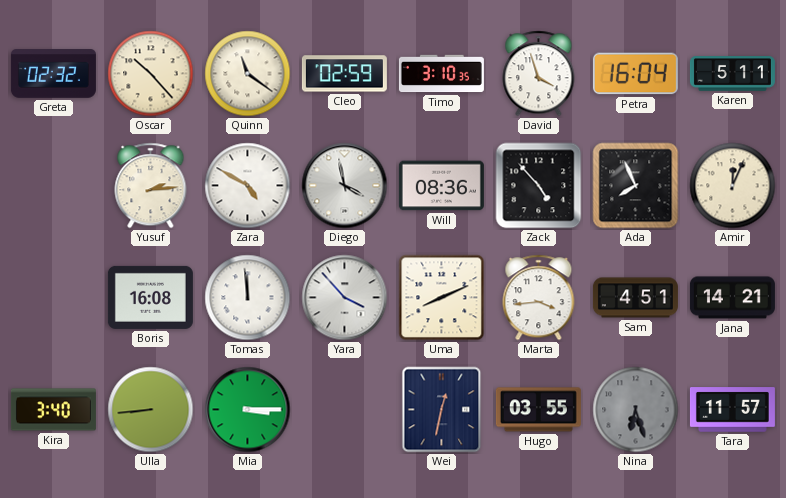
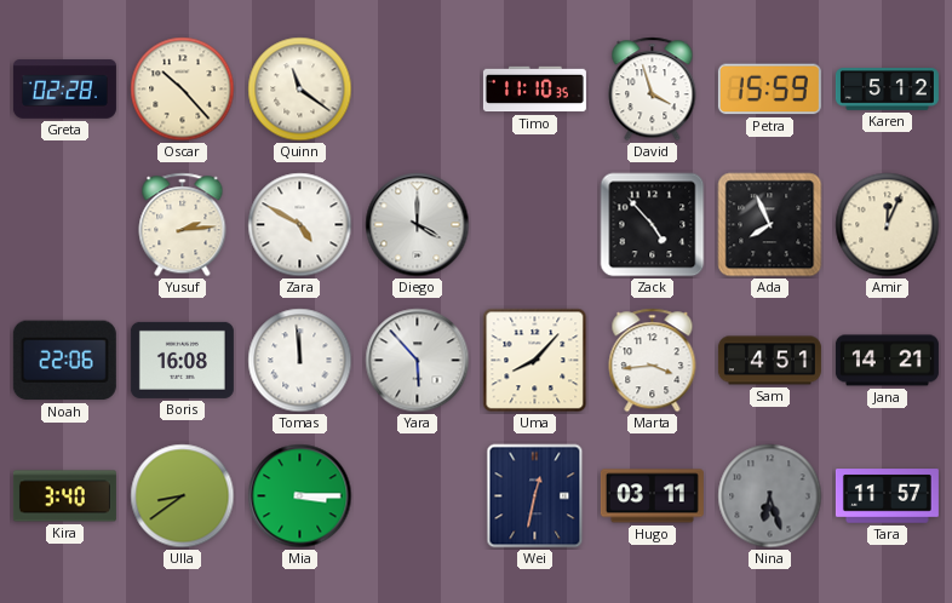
Greta: 02:32 -> 02:28
Cleo: 02:59 -> none
Timo: 3:10 -> 11:10
Petra: 16:04 -> 15:59
Karen: 5:11 -> 5:12
Diego: 3:58 -> 4:00
Will: 08:36 -> none
Noah: none -> 22:06
Yara: 3:53 -> 5:53
Uma: 8:11 -> 8:07
Ulla: 8:44 -> 8:39
Hugo: 03:55 -> 03:11
